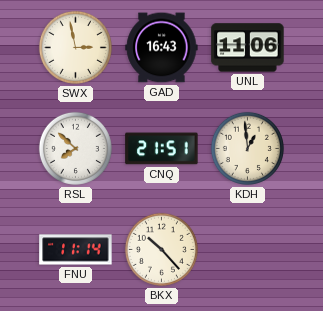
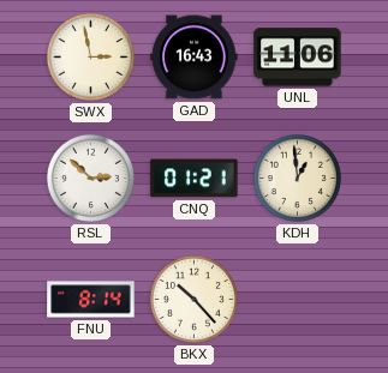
RSL: 7:52 -> 2:52
CNQ: 21:51 -> 01:21
FNU: 11:14 -> 8:14
